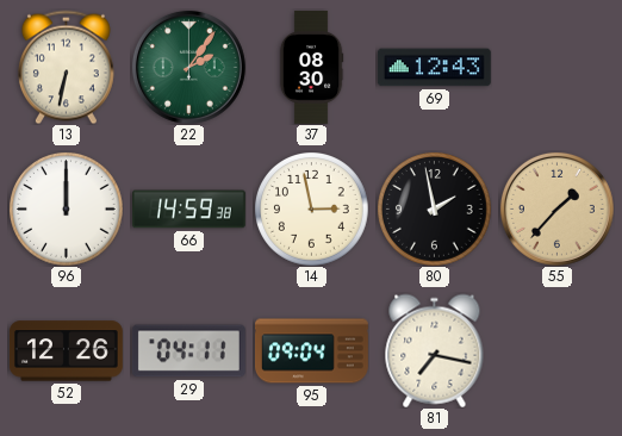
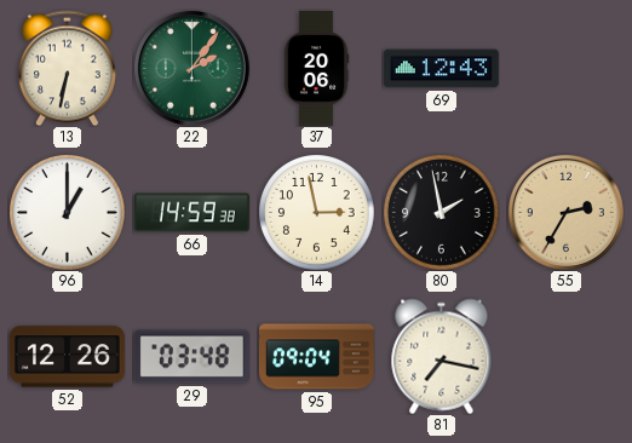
37: 08:30 -> 20:06
96: 12:00 -> 1:00
55: 1:37 -> 2:35
29: 04:11 -> 03:48
